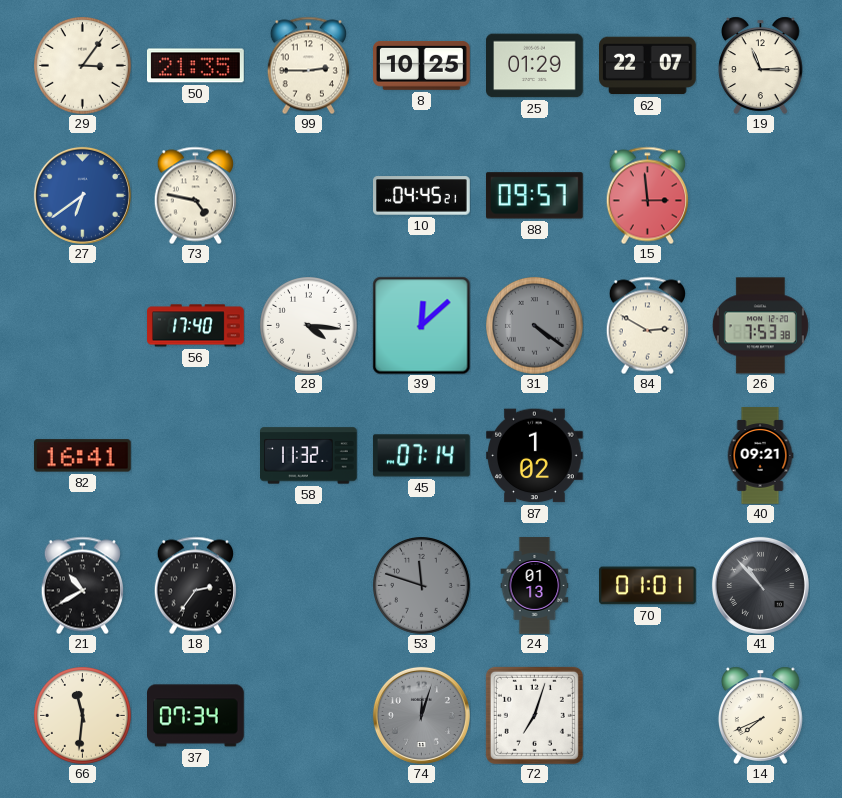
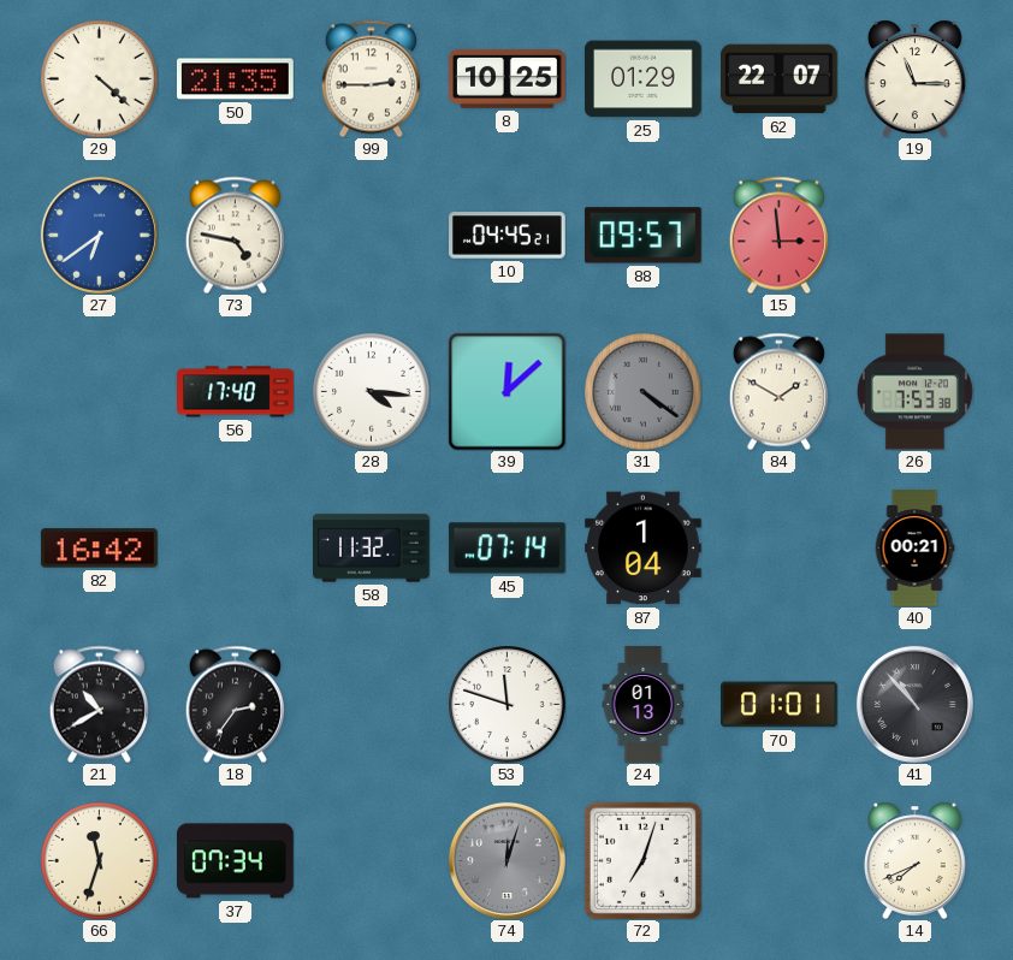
29: 3:06 -> 4:22
84: 2:50 -> 1:50
82: 16:41 -> 16:42
87: 1:02 -> 1:04
40: 09:21 -> 00:21
53 dial: grey -> white
66: 11:31 -> 11:33
